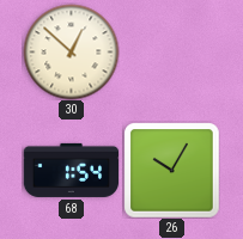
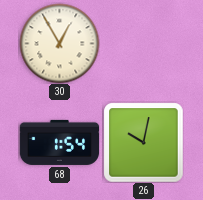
30: 12:52 -> 12:55
26: 10:05 -> 10:02
